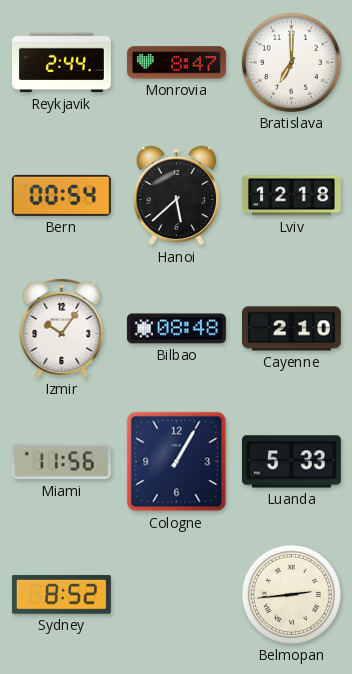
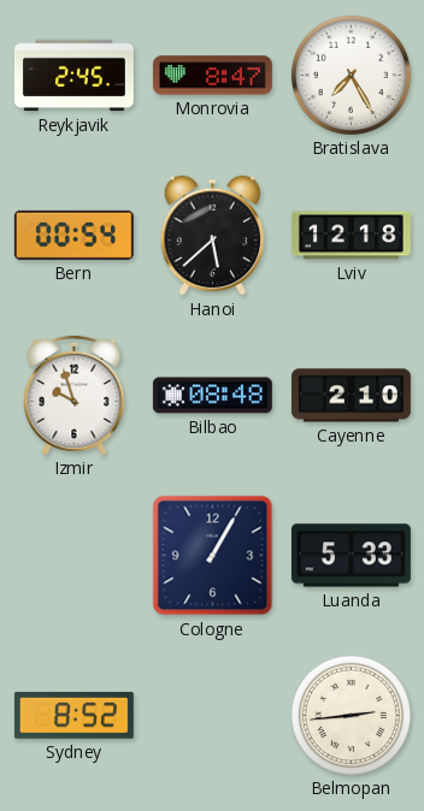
Reykjavik: 2:44 -> 2:45
Bratislava: 7:00 -> 7:25
Izmir: 10:06 -> 9:57
Miami: 11:56 -> none
